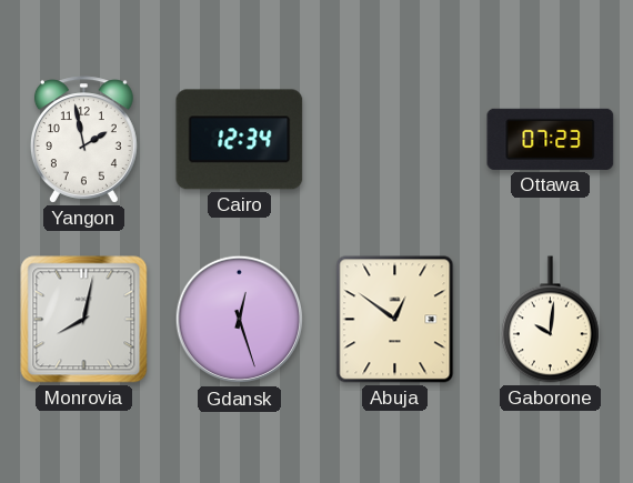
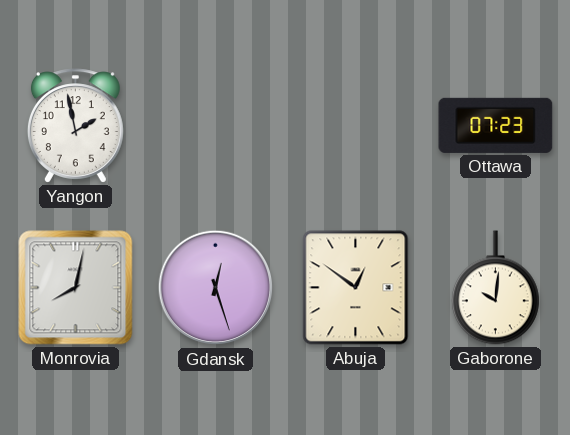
Cairo: 12:34 -> none
